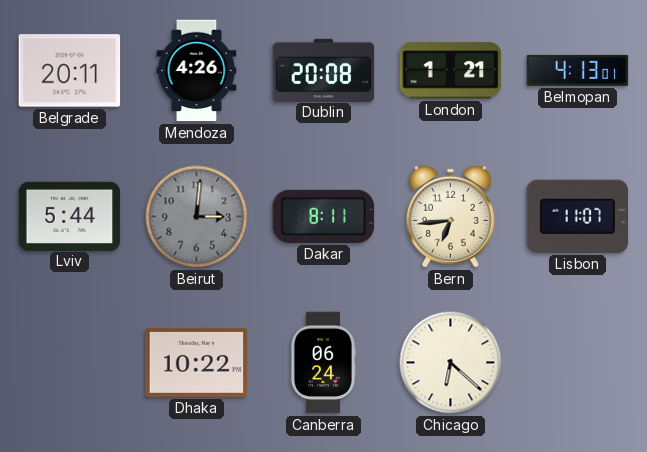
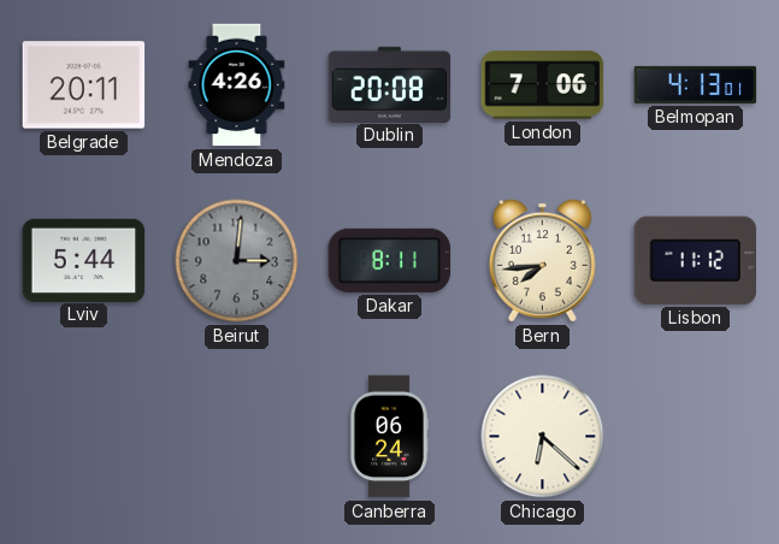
London: 1:21 -> 7:06
Bern: 6:44 -> 7:44
Lisbon: 11:07 -> 11:12
Dhaka: 10:22 -> none
